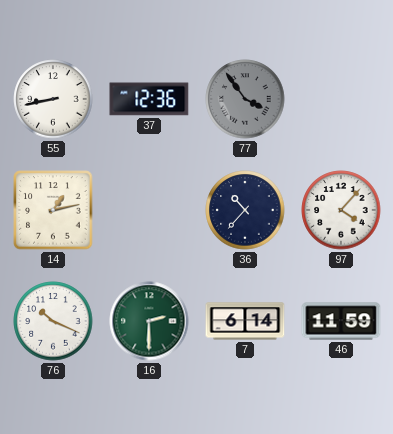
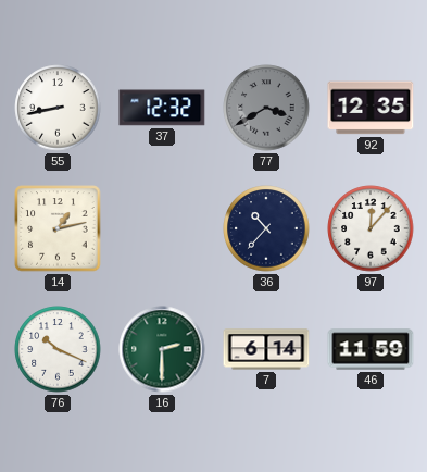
37: 12:36 -> 12:32
77: 3:54 -> 3:40
92: none -> 12:35
97: 4:07 -> 12:07
